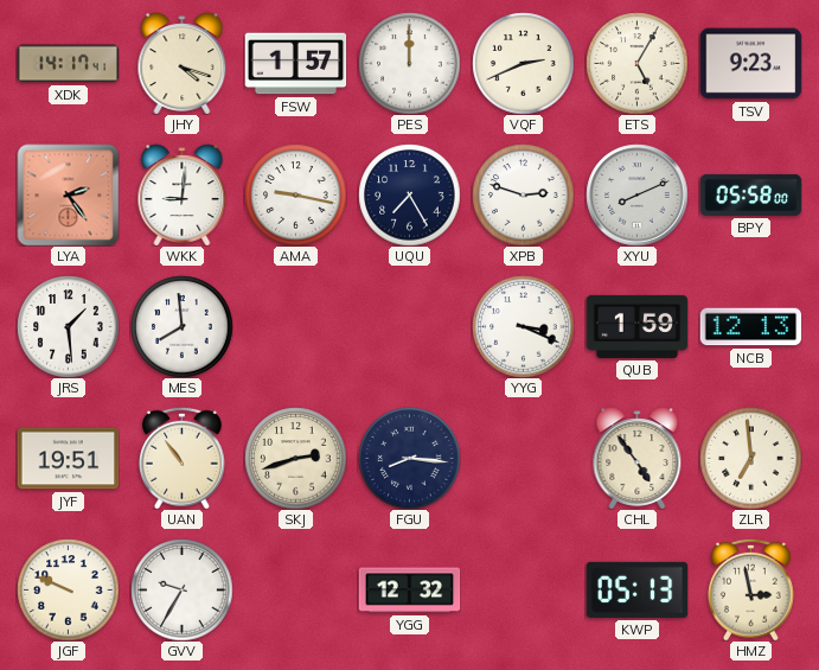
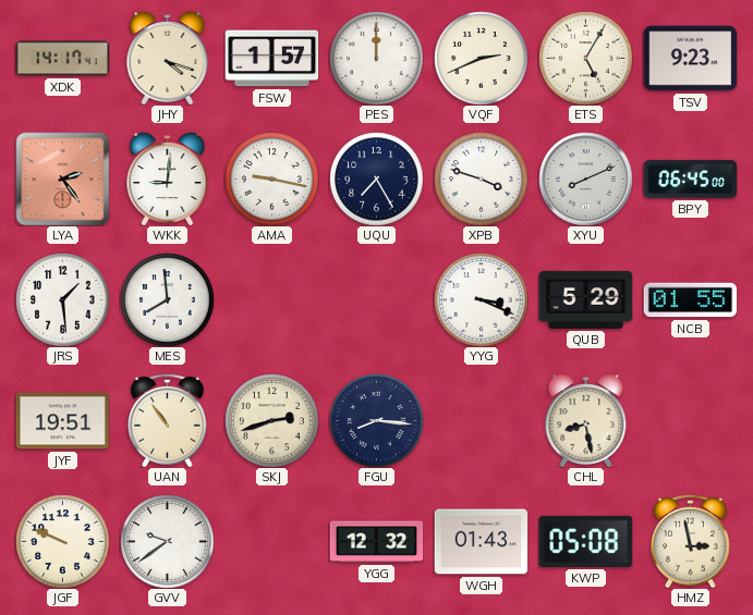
XPB: 2:48 -> 3:48
BPY: 05:58 -> 06:45
QUB: 1:59 -> 5:29
NCB: 12:13 -> 01:55
CHL: 4:54 -> 8:28
ZLR: 6:59 -> none
GVV: 9:35 -> 9:39
WGH: none -> 01:43
KWP: 05:13 -> 05:08
